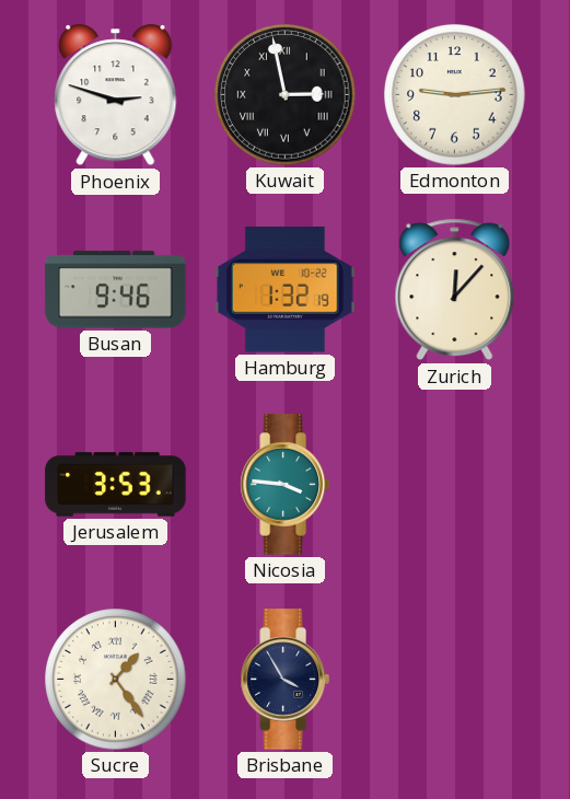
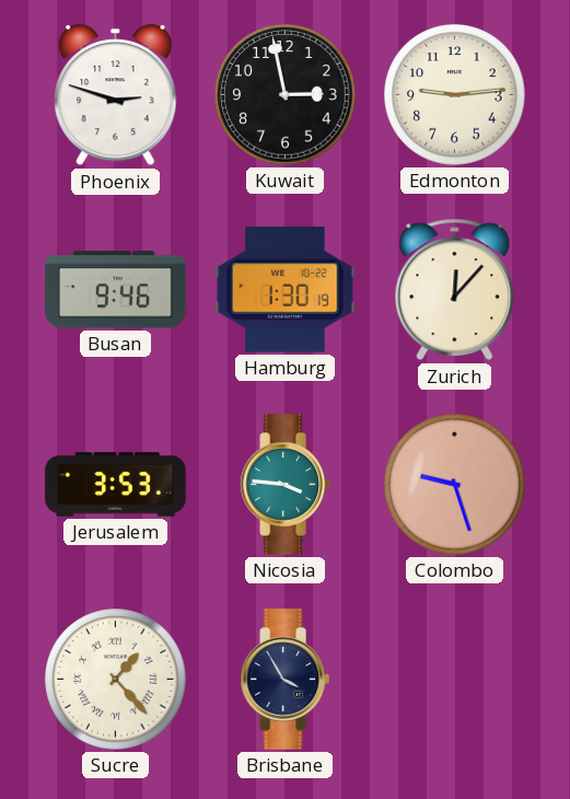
Kuwait numerals: Roman -> Arabic
Hamburg: 1:32 -> 1:30
Colombo: none -> 9:27
Sucre: 1:24 -> 1:23
